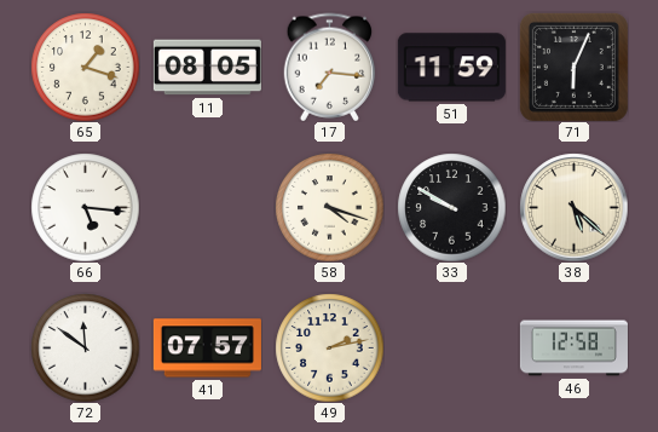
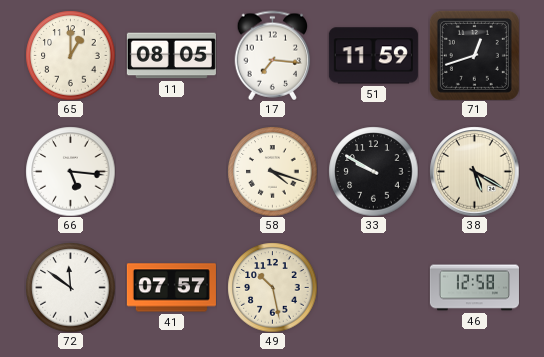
65: 1:18 -> 1:00
71: 6:04 -> 12:42
38: 5:22 -> 5:20
49: 2:13 -> 10:28
